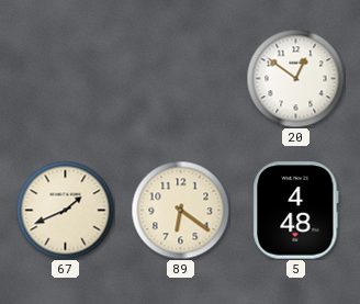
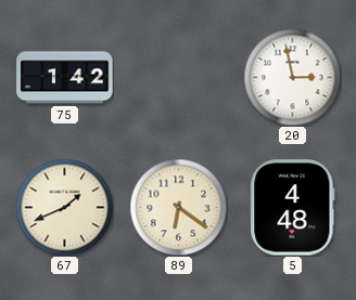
75: none -> 1:42
20: 12:51 -> 2:58
